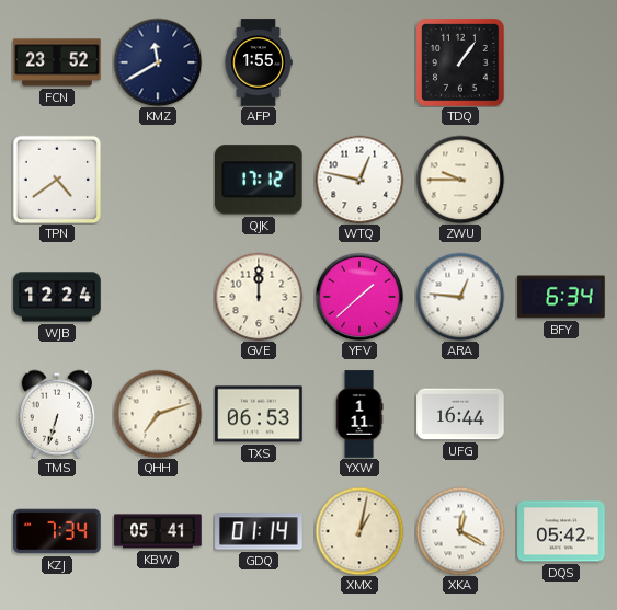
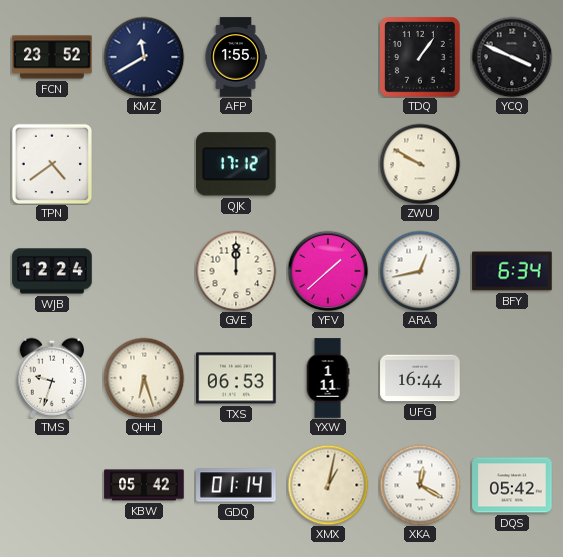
YCQ: none -> 3:49
WTQ: 12:47 -> none
ZWU: 9:45 -> 9:50
ARA: 12:46 -> 12:43
TMS: 6:33 -> 9:33
QHH: 7:12 -> 6:27
KZJ: 7:34 -> none
KBW: 05:41 -> 05:42
